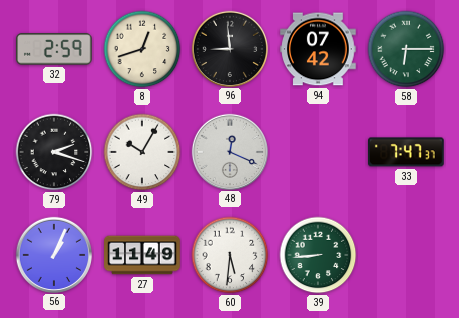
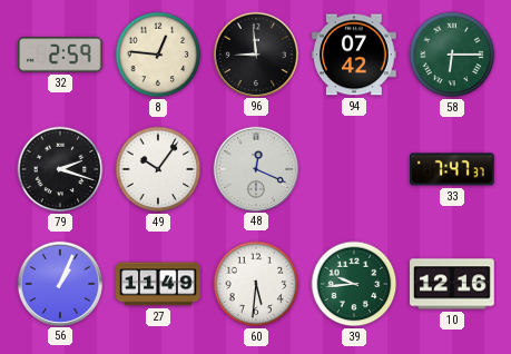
8: 12:42 -> 12:46
49: 10:05 -> 10:06
39: 8:44 -> 9:44
10: none -> 12:16
